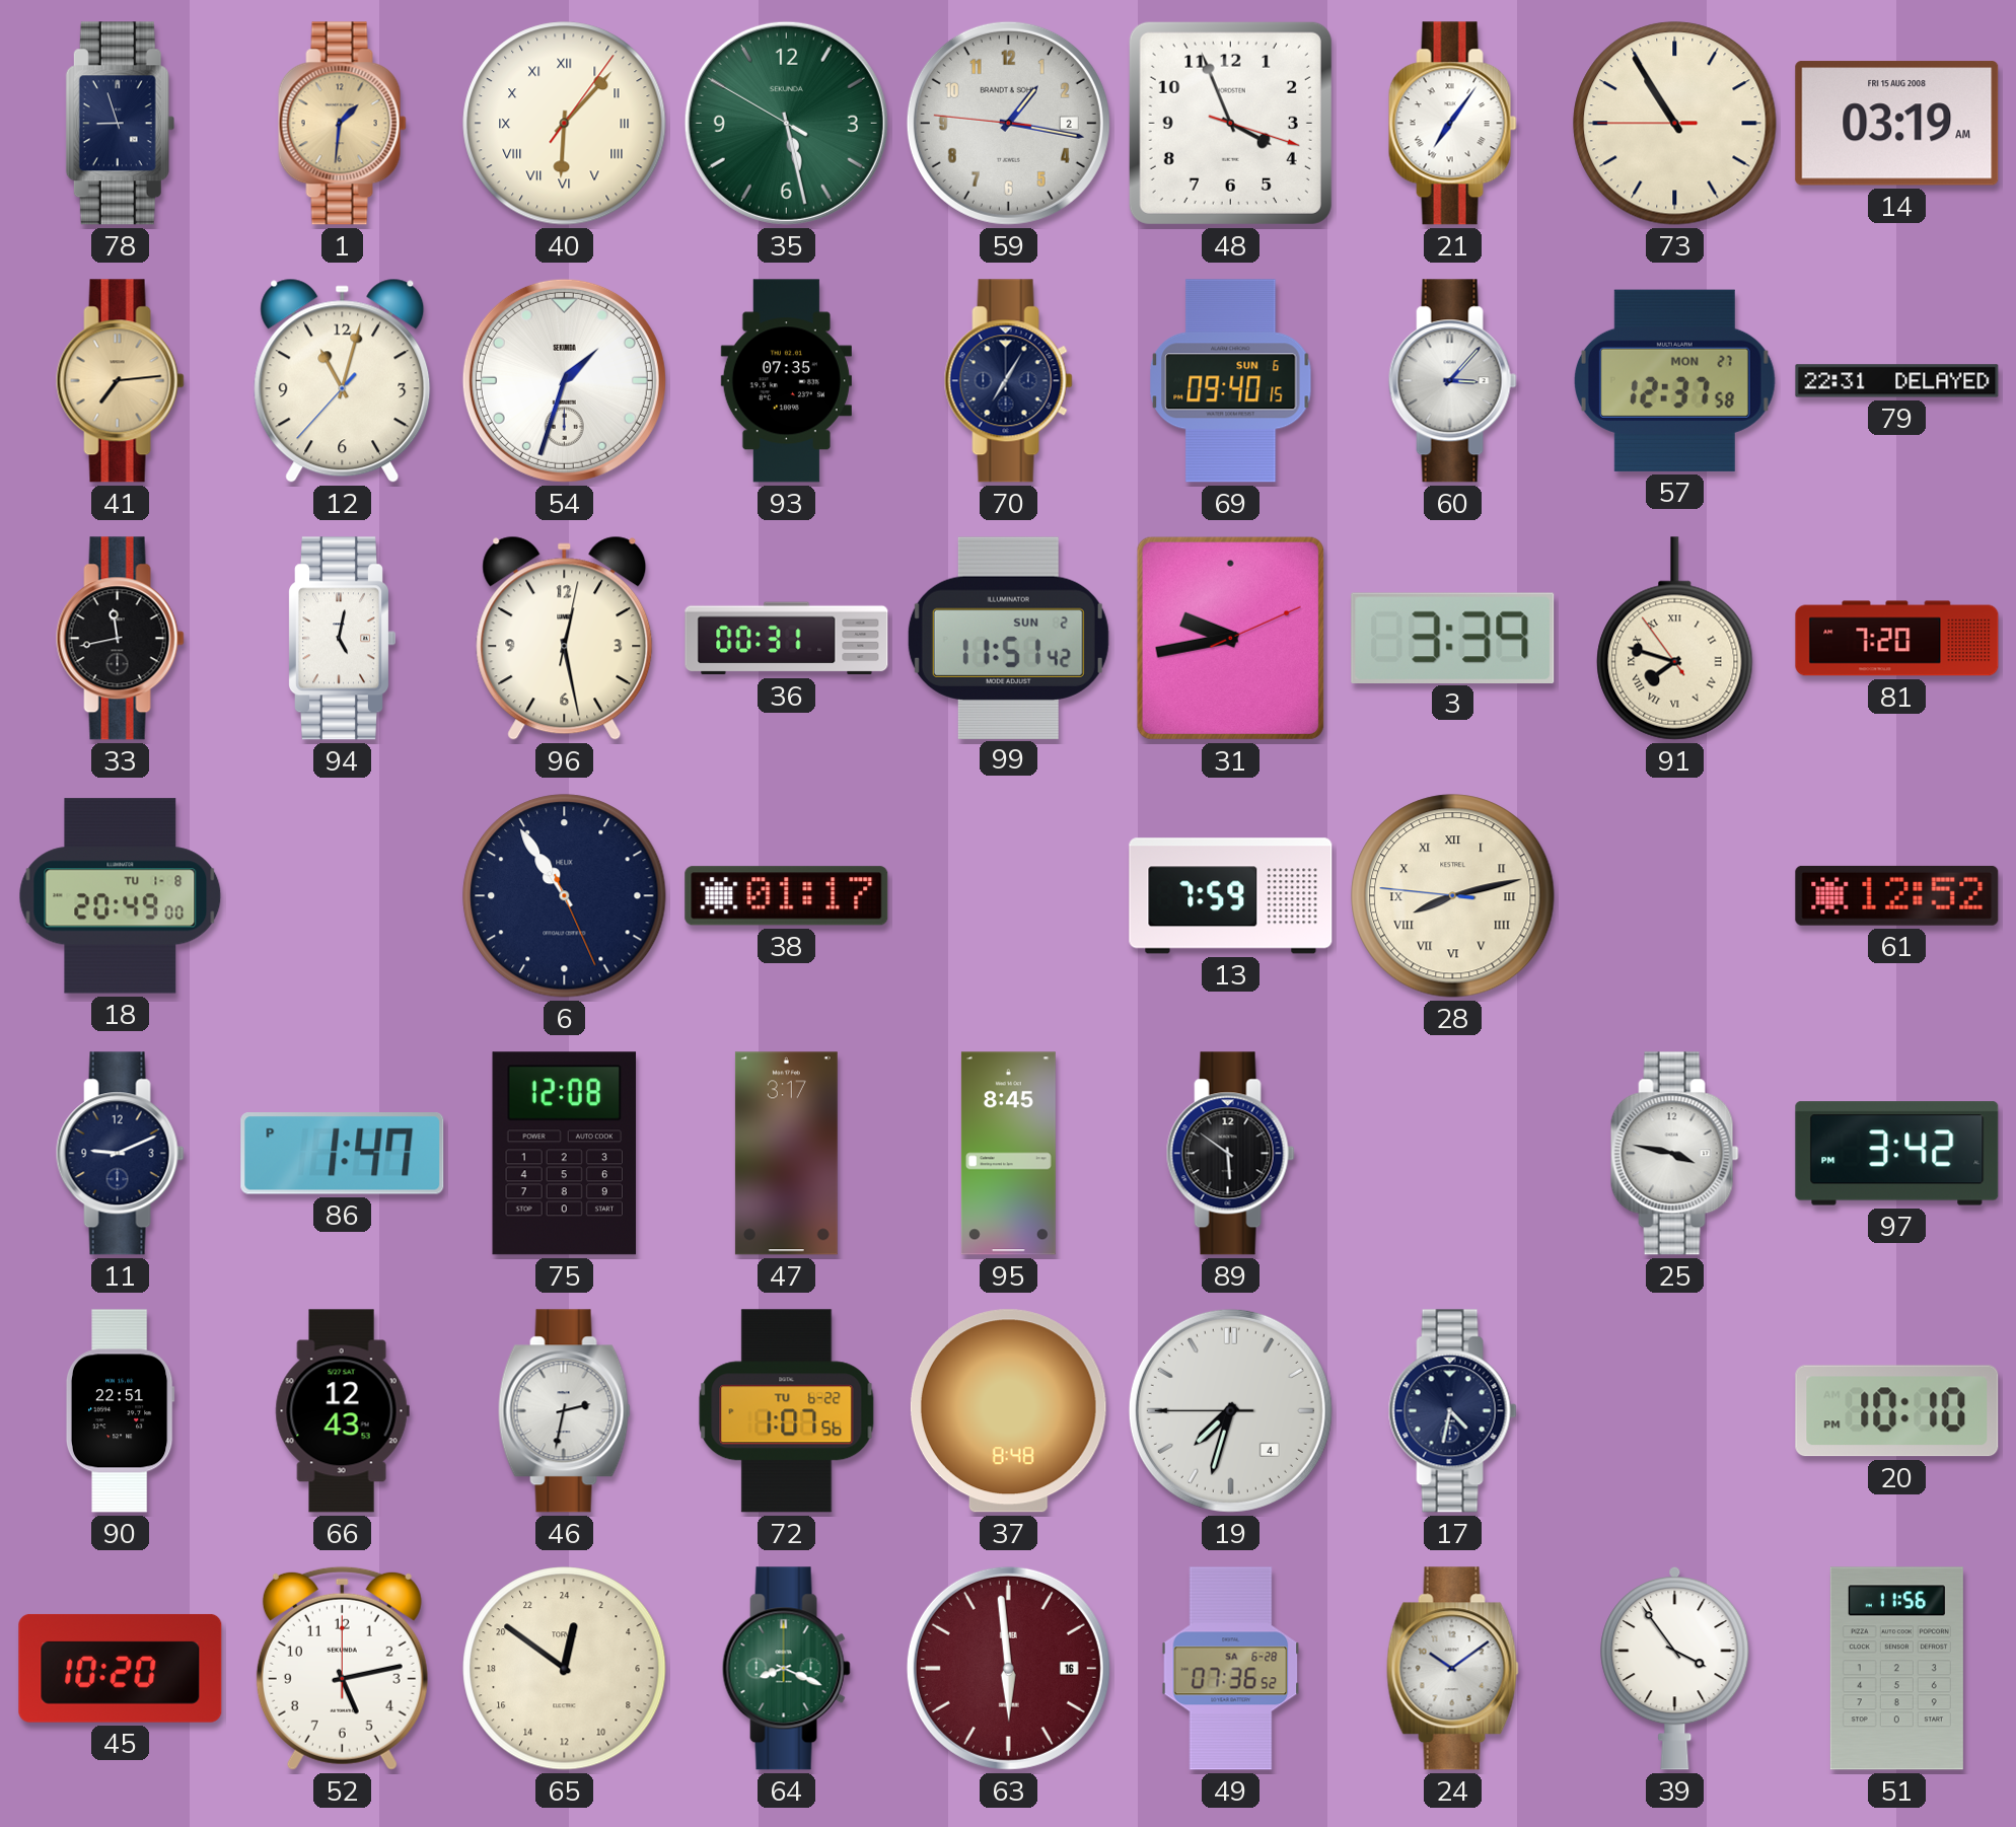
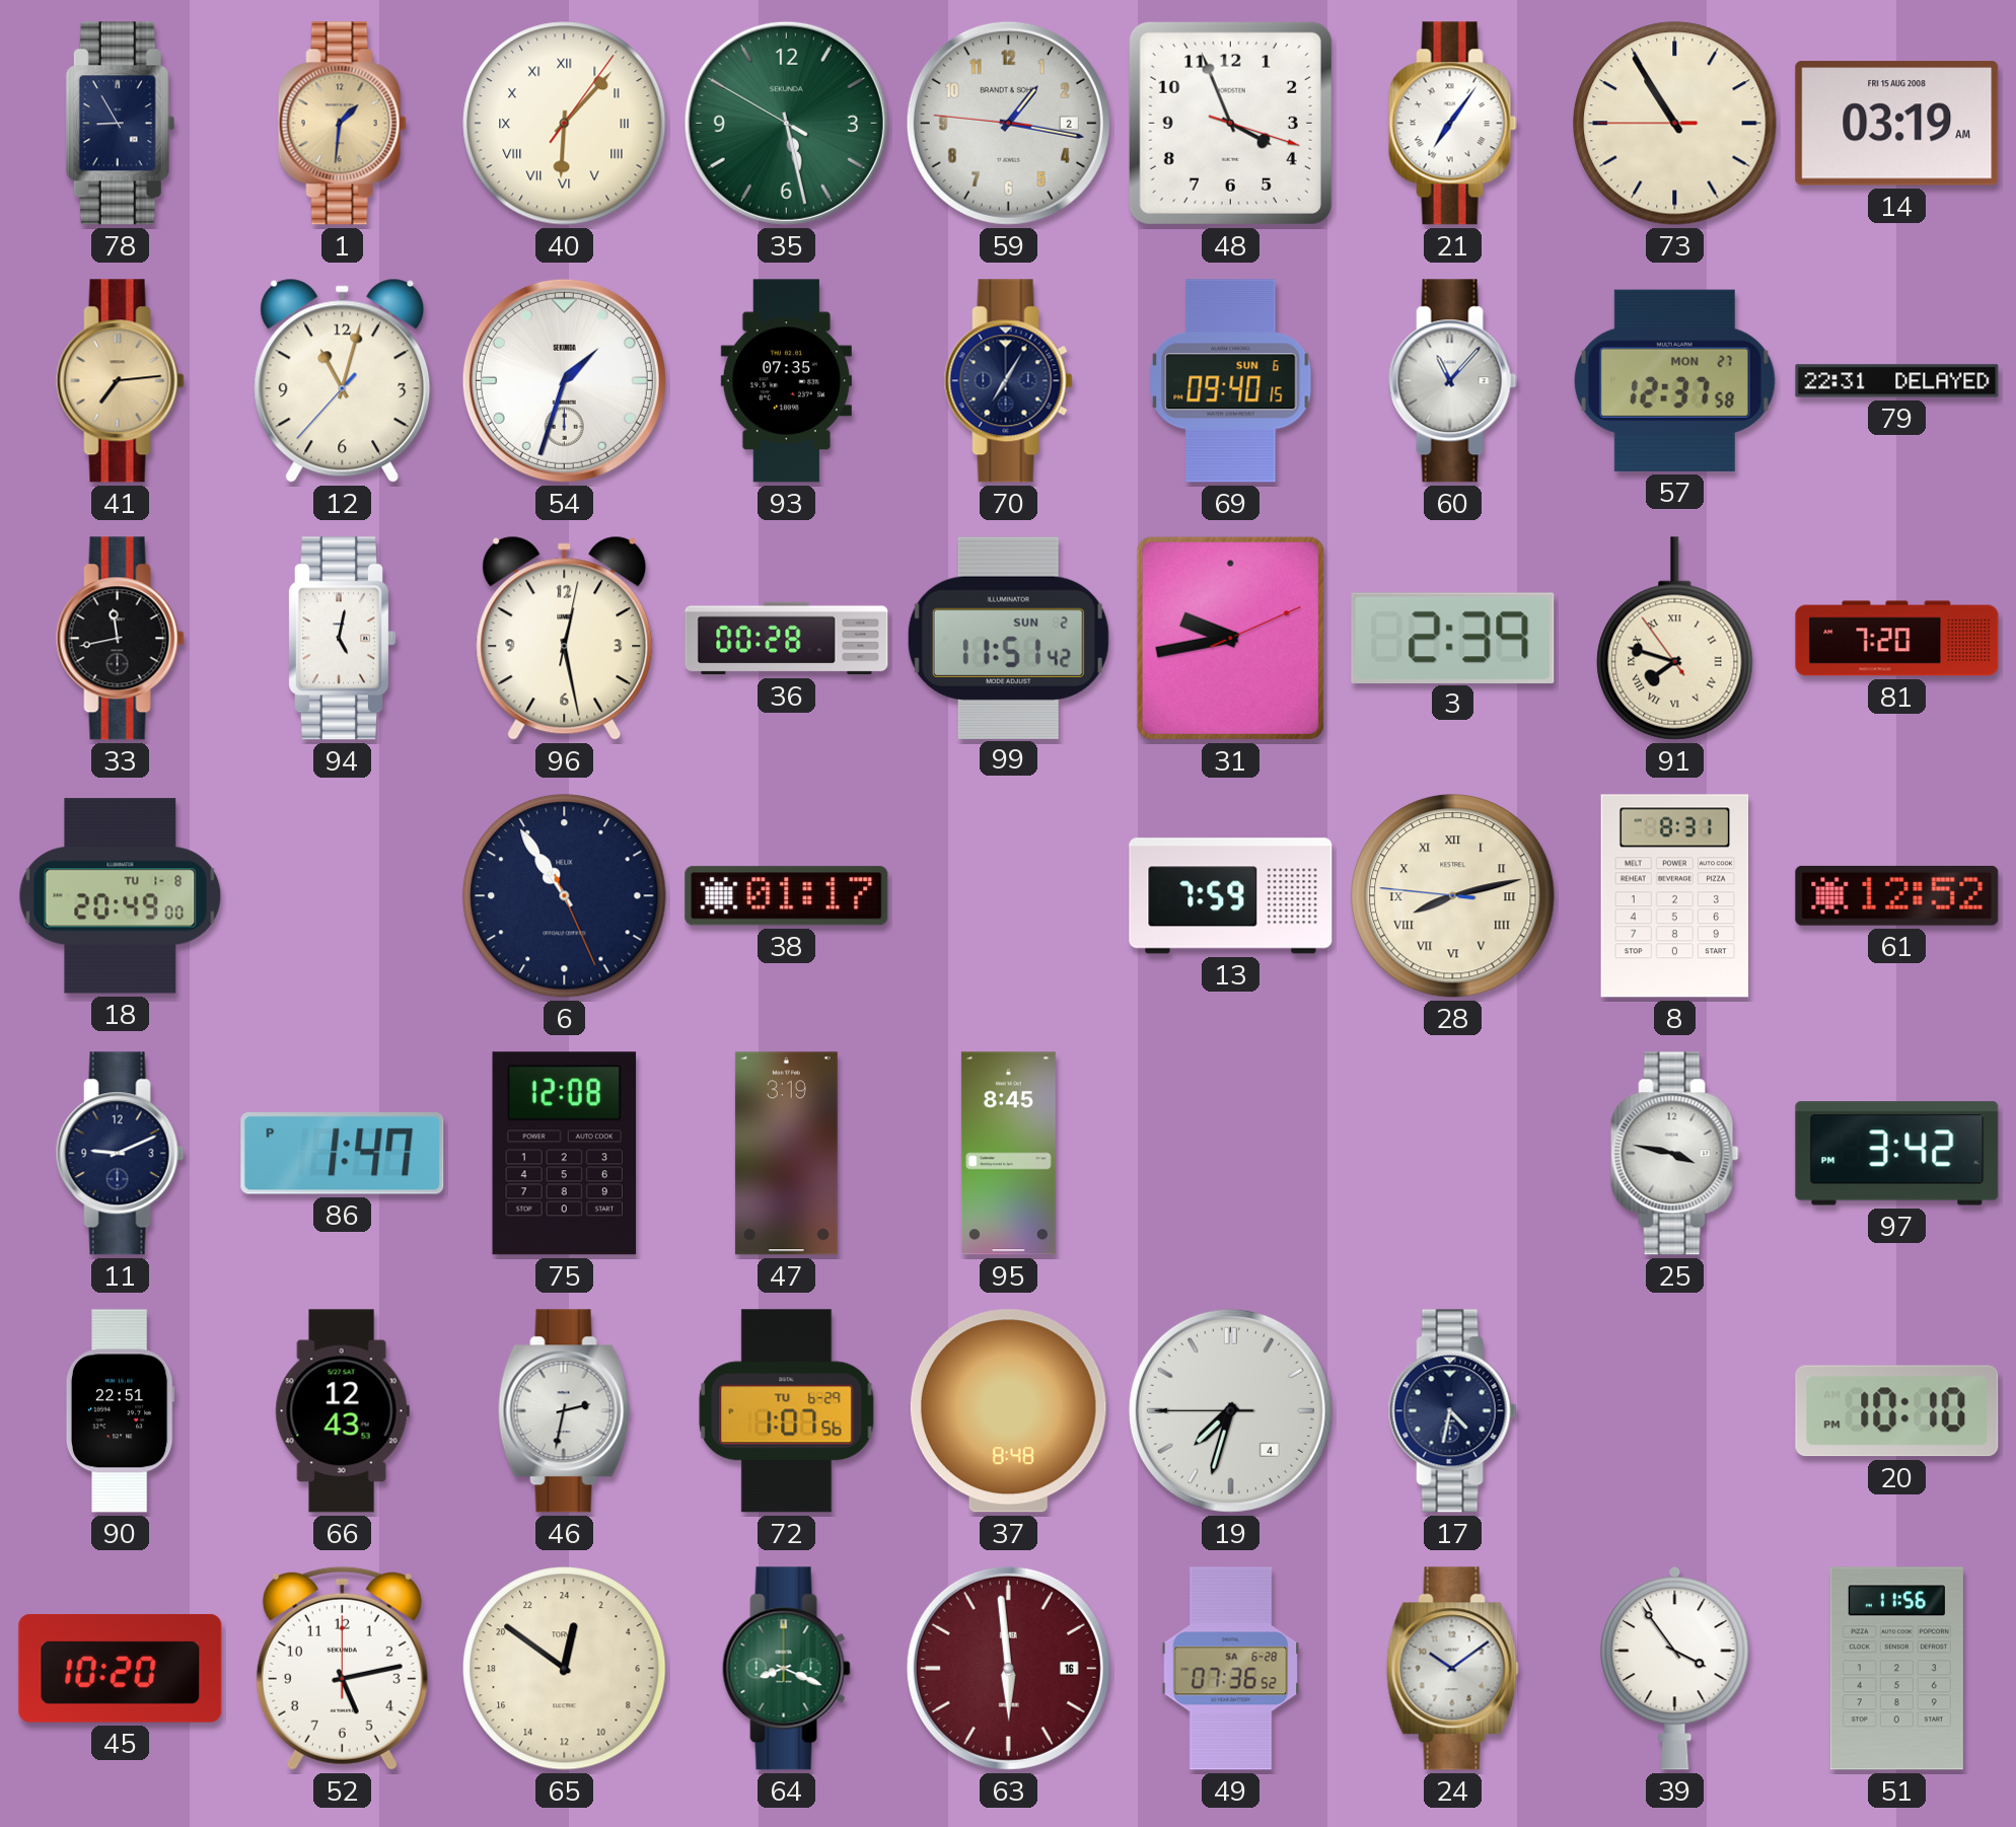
78: 8:57 -> 8:55
60: 3:07 -> 11:07
36: 00:31 -> 00:28
3: 3:39 -> 2:39
8: none -> 8:31
47: 3:17 -> 3:19
89: 5:51 -> none
72 date: TU 6-22 -> TU 6-29
